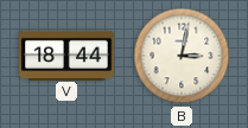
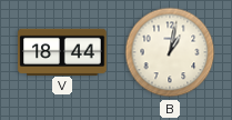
B: 3:02 -> 1:02
